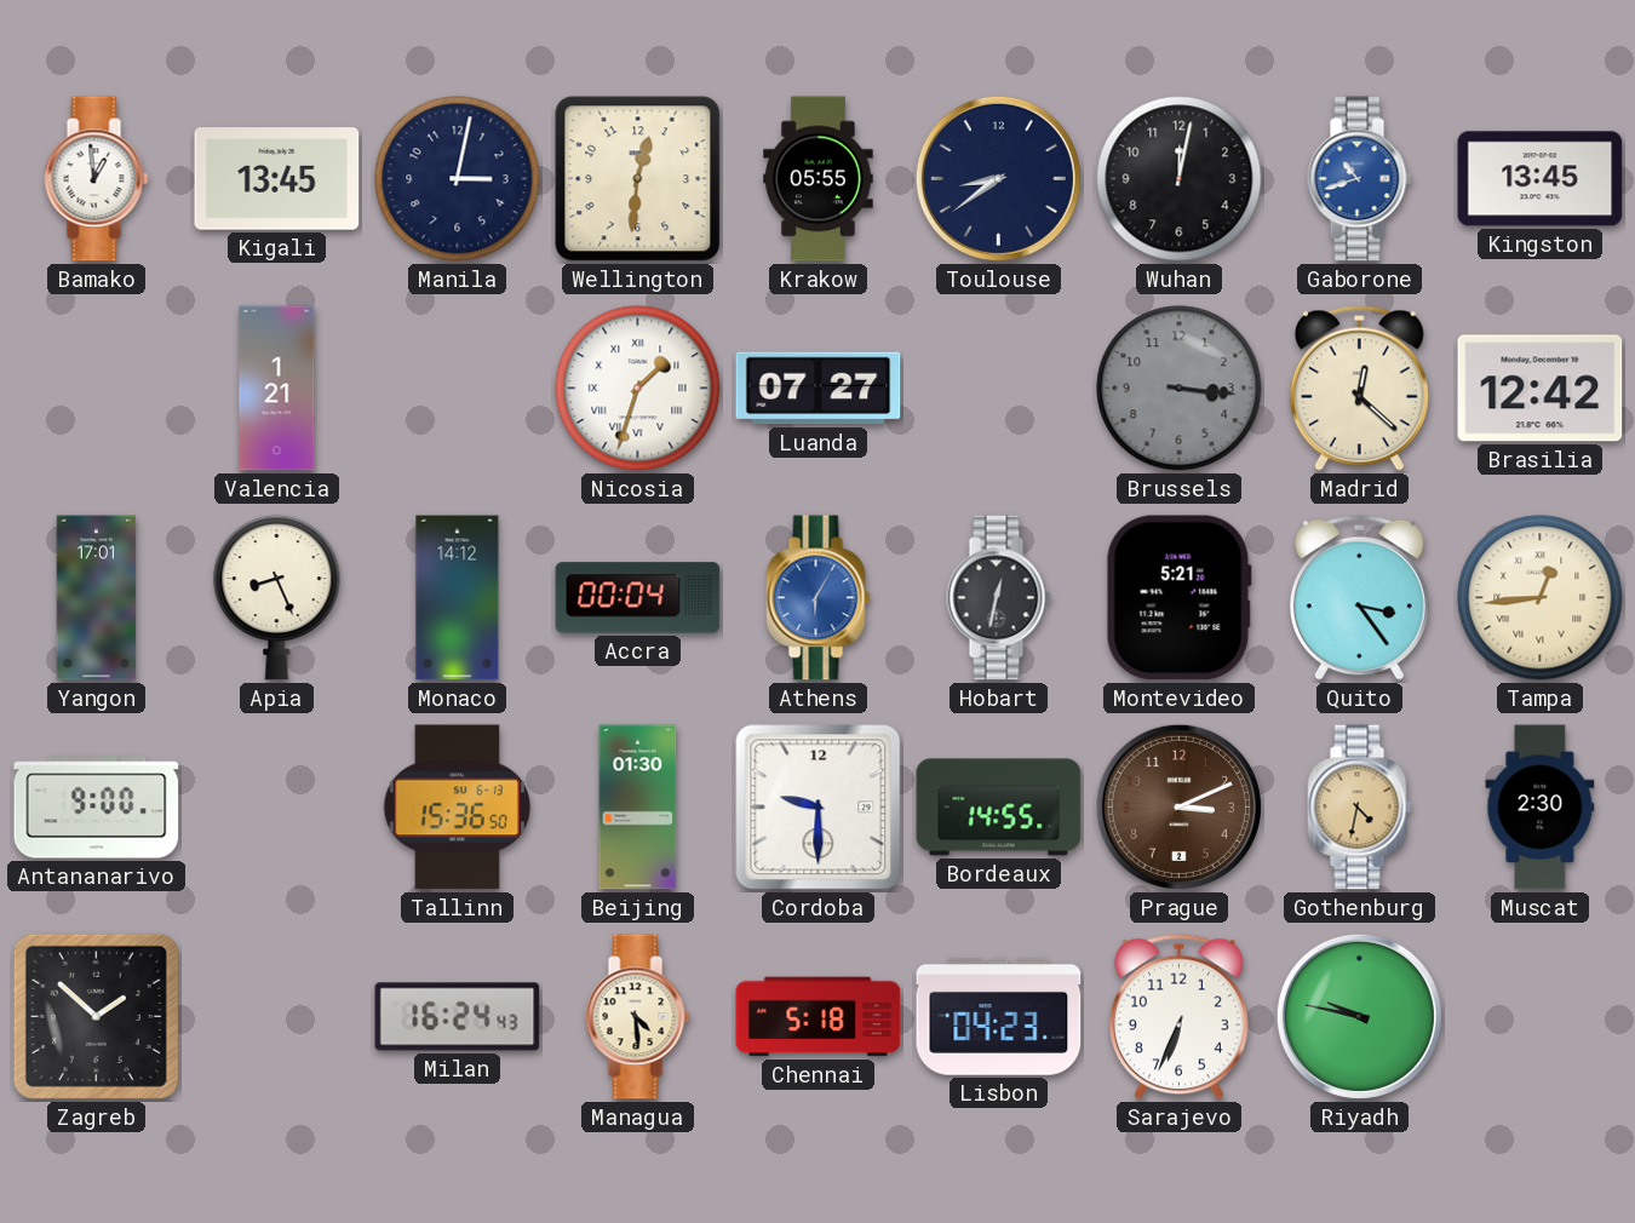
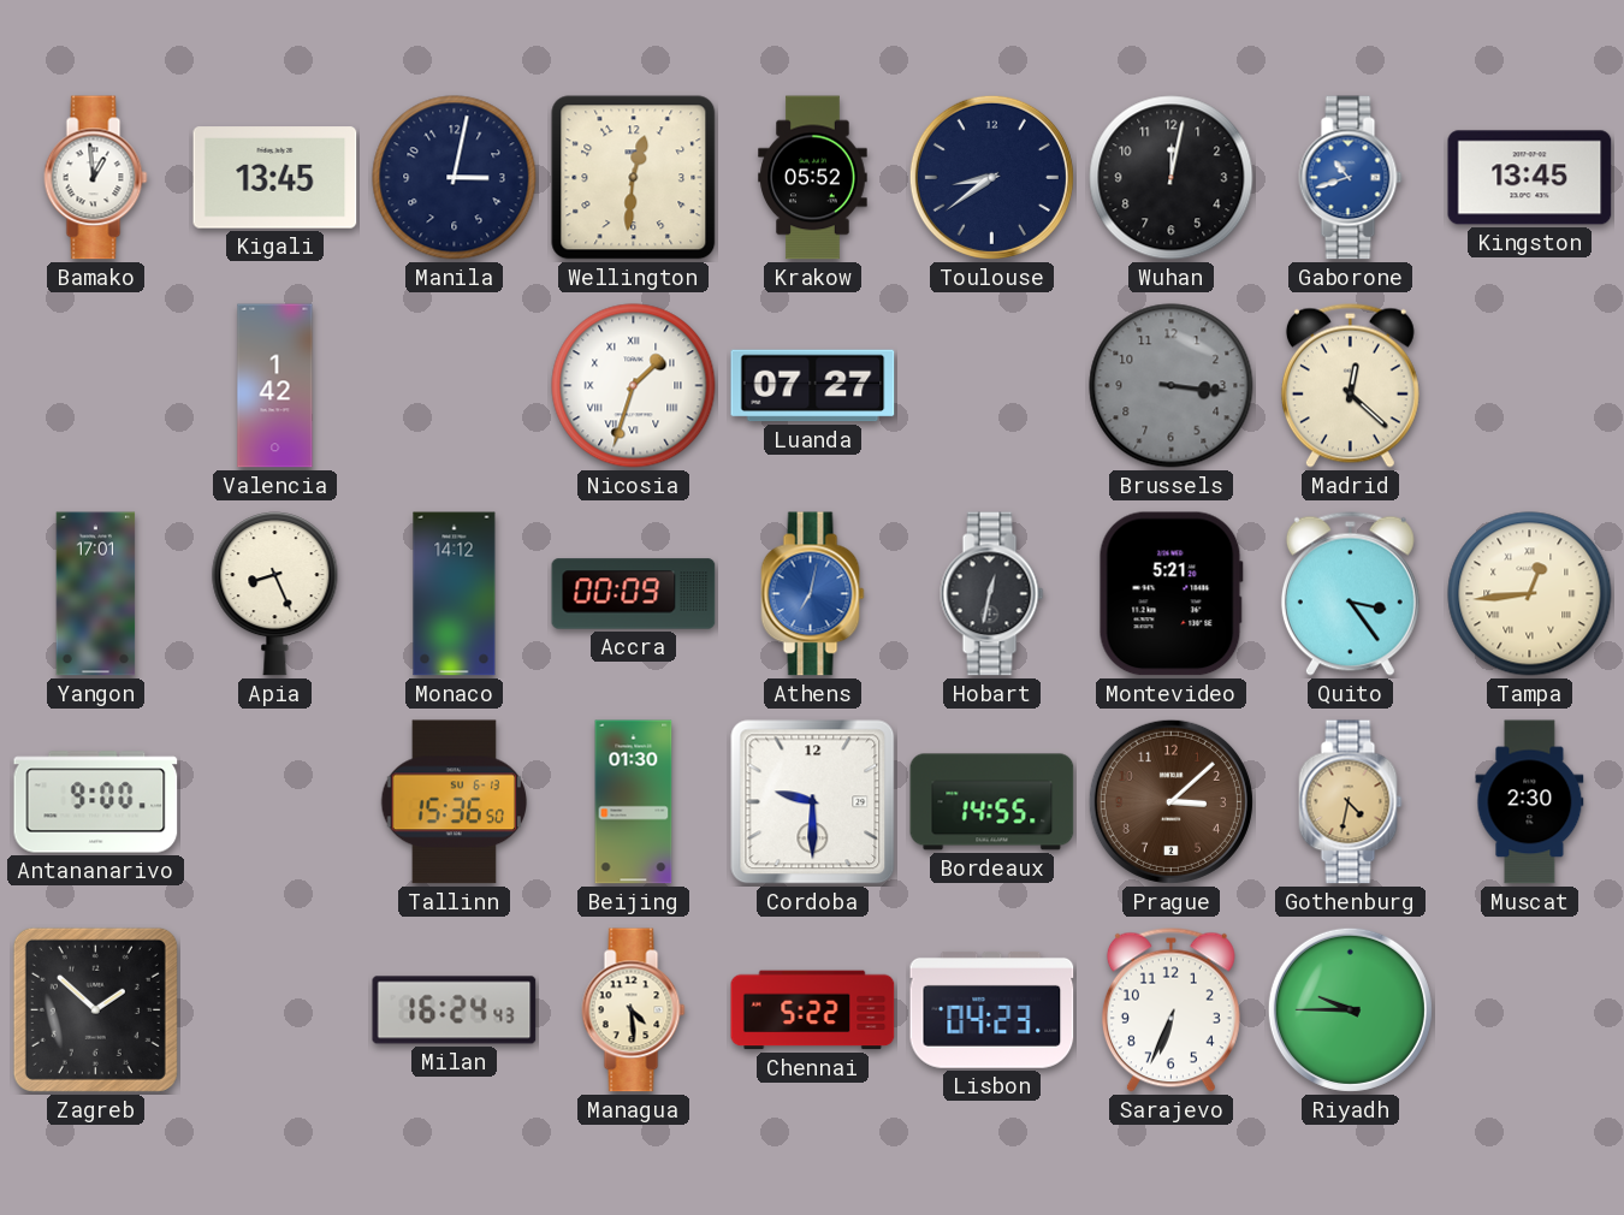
Krakow: 05:55 -> 05:52
Valencia: 1:21 -> 1:42
Brasilia: 12:42 -> none
Accra: 00:04 -> 00:09
Athens: 6:05 -> 7:02
Prague: 3:11 -> 3:08
Chennai: 5:18 -> 5:22
Riyadh: 9:47 -> 9:45
